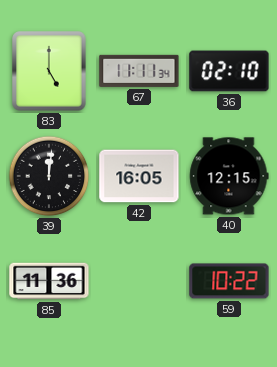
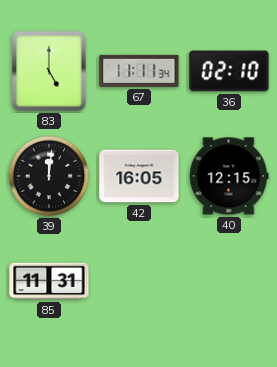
85: 11:36 -> 11:31
59: 10:22 -> none
